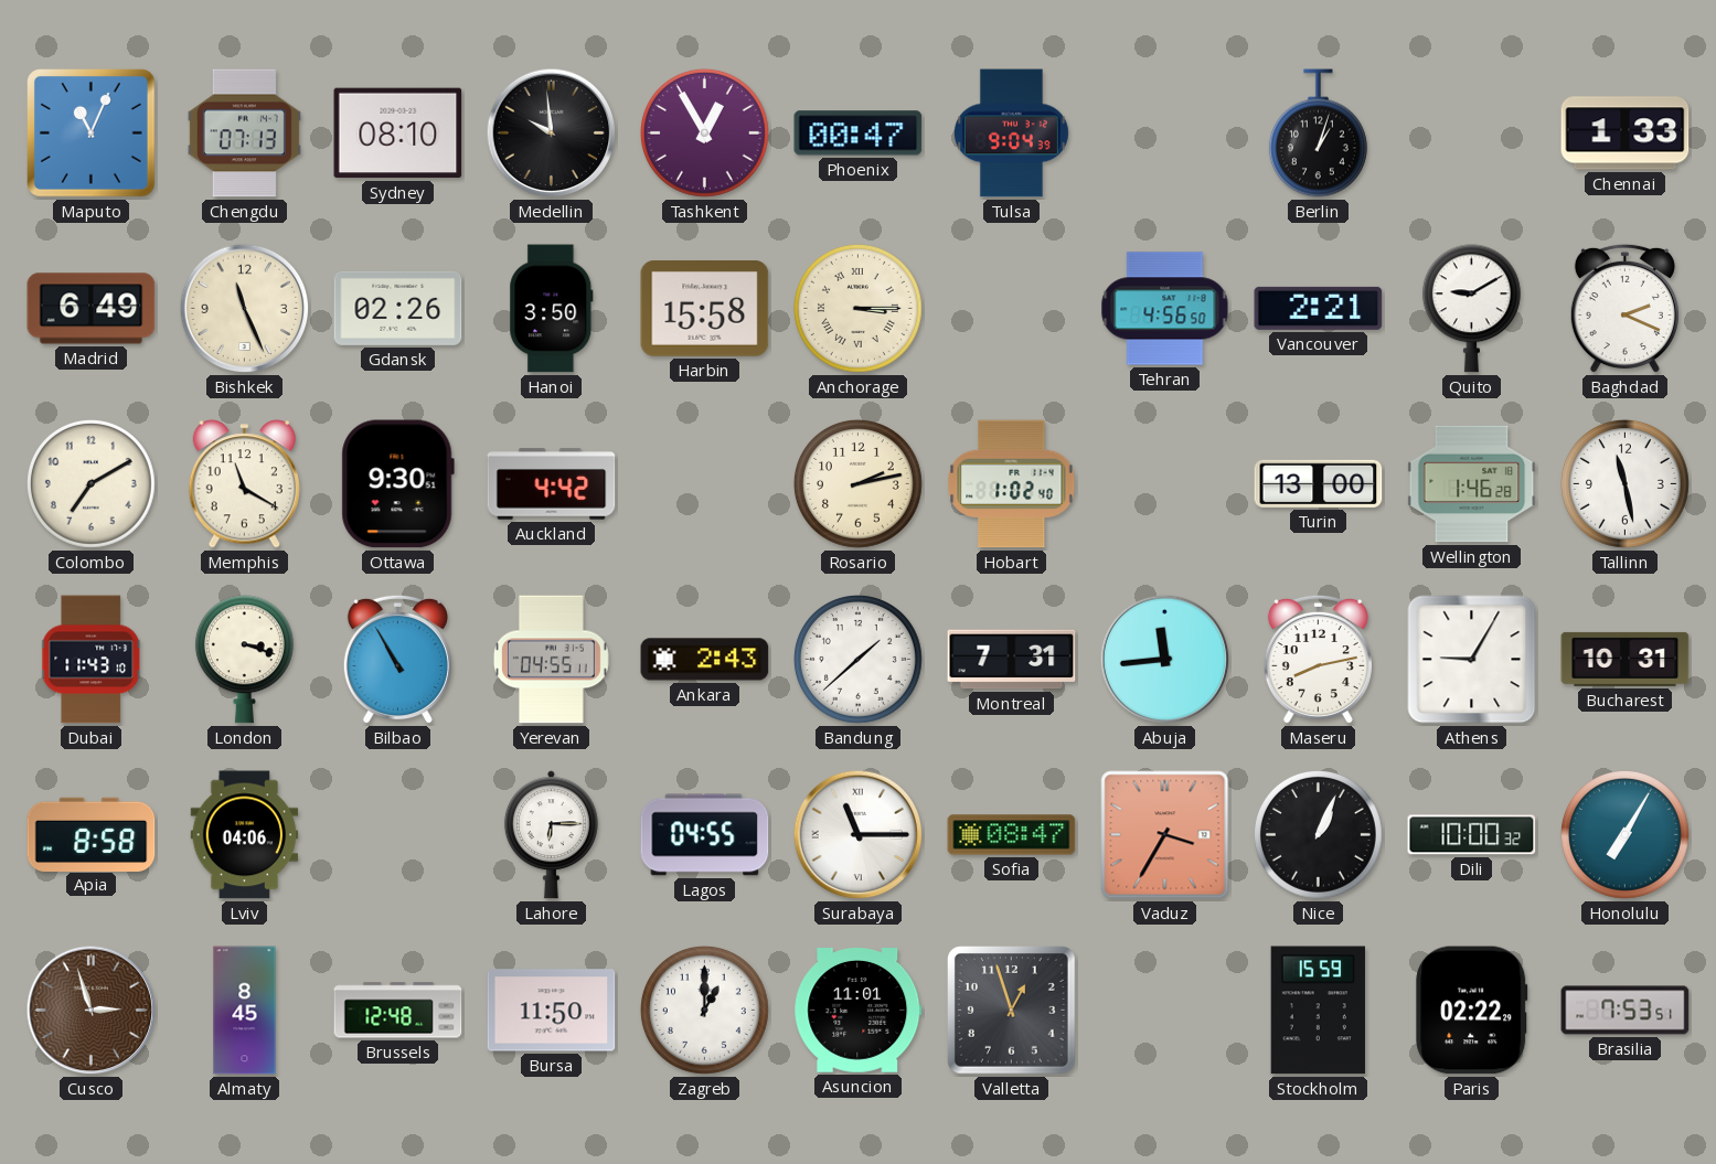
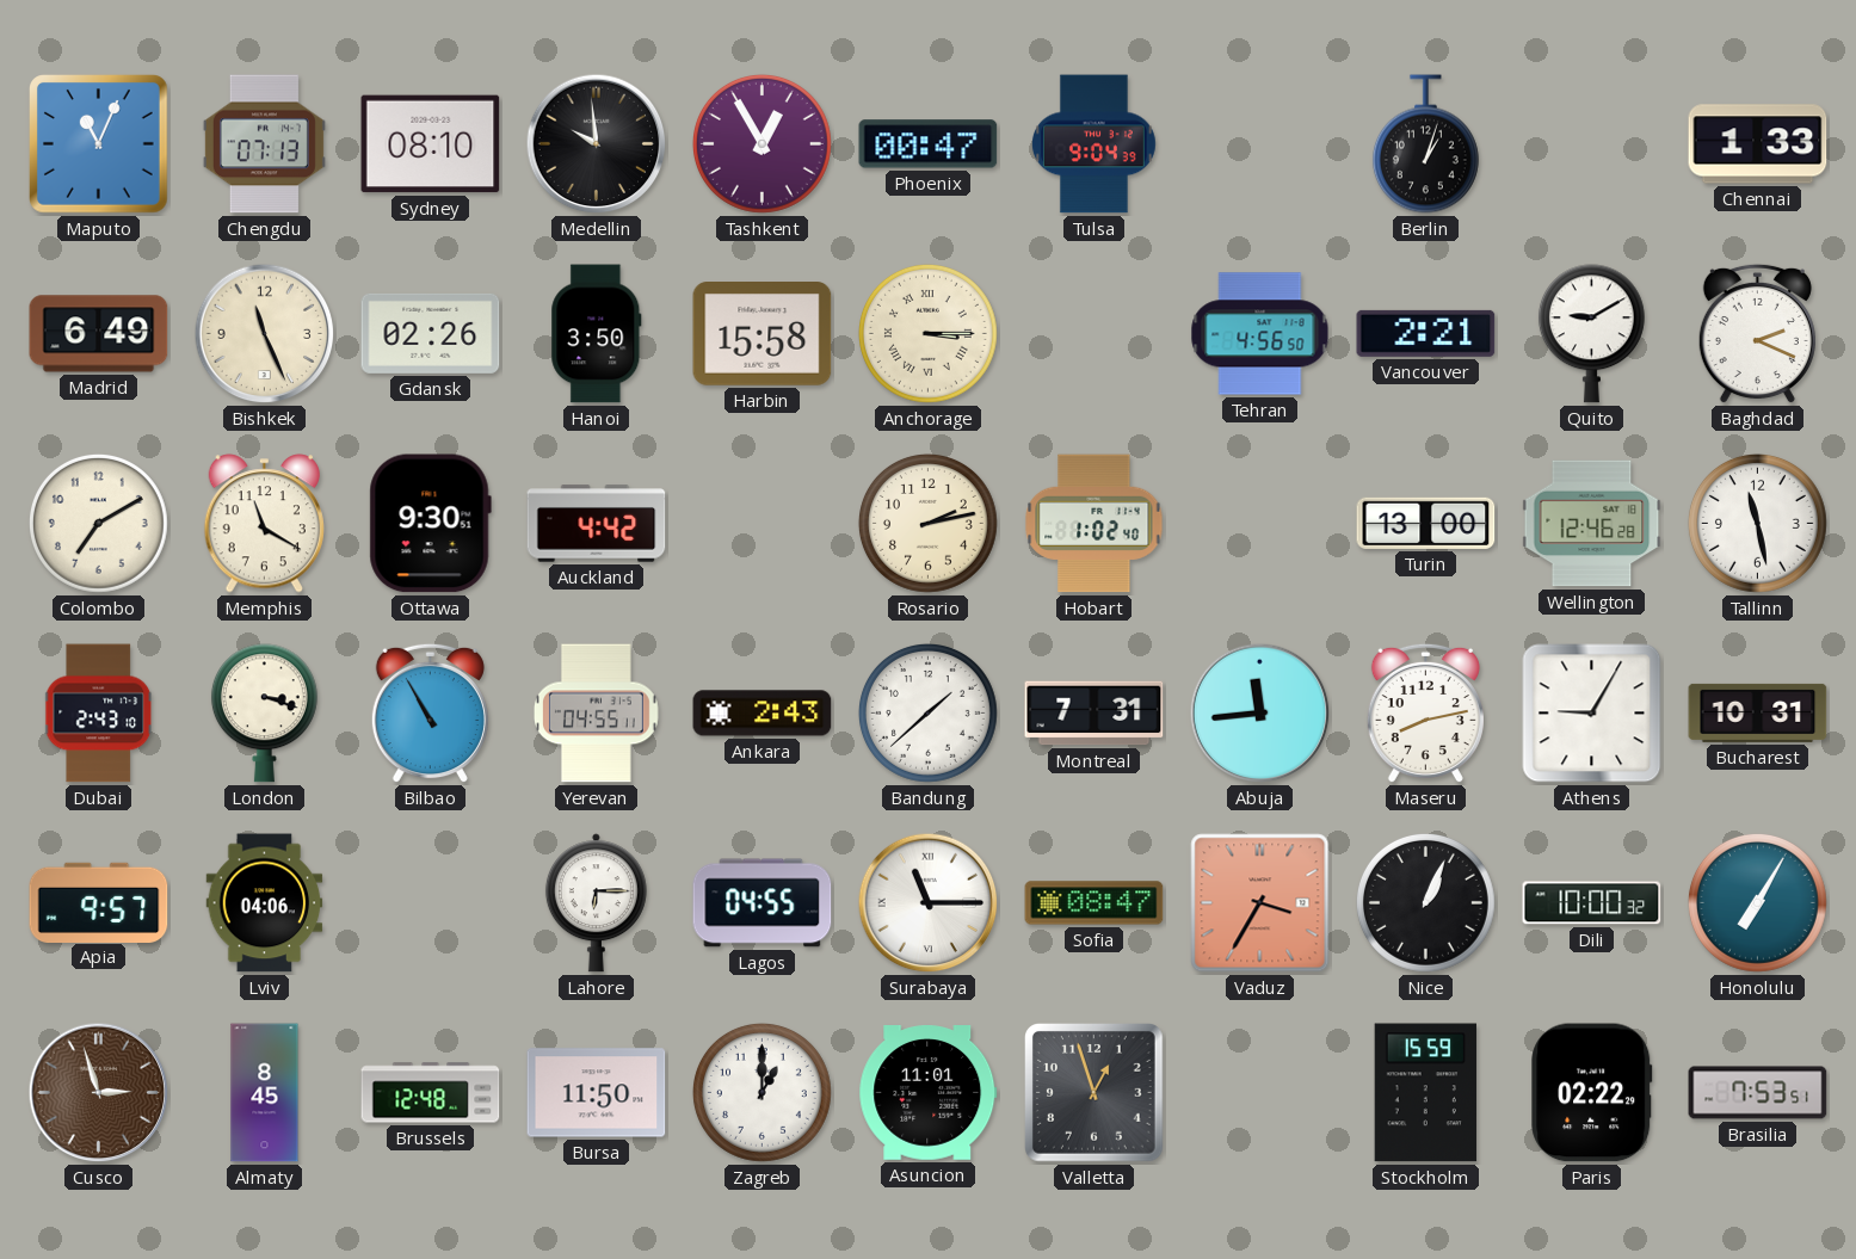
Wellington: 1:46 -> 12:46
Dubai: 11:43 -> 2:43
Apia: 8:58 -> 9:57
